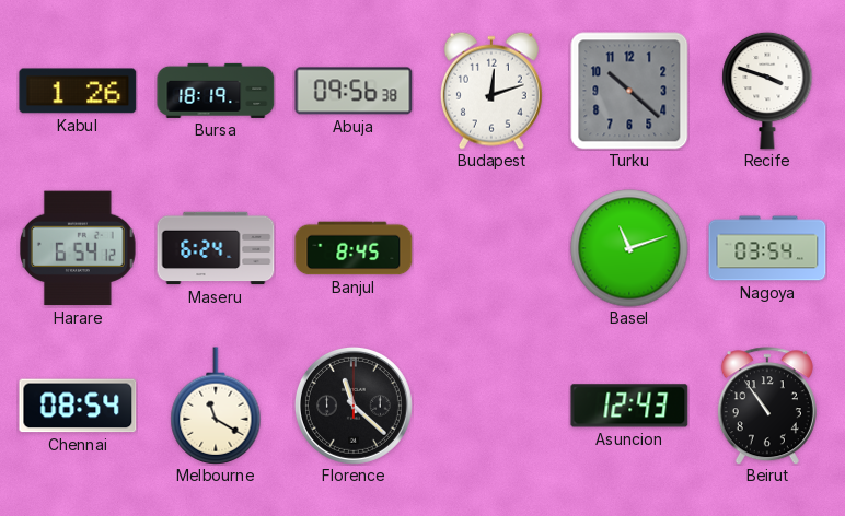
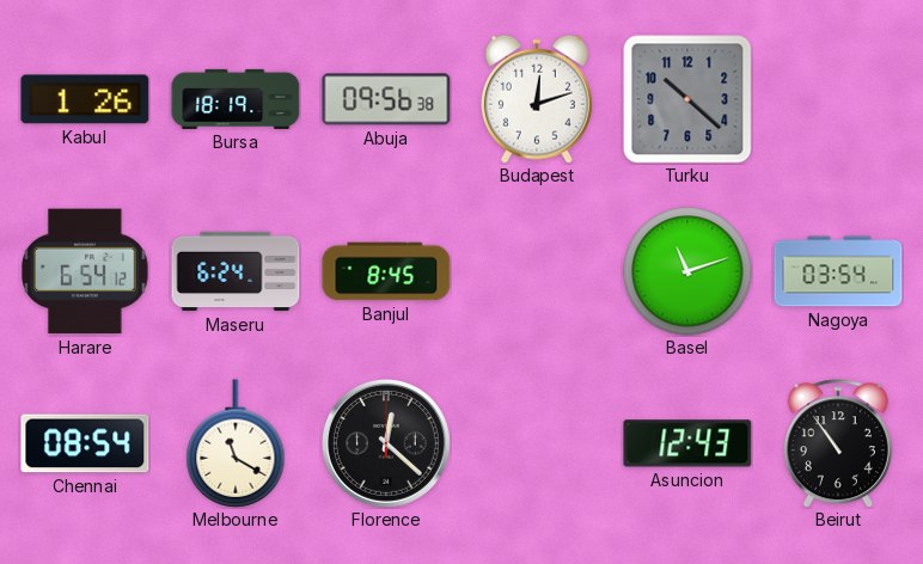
Recife: 3:48 -> none
Florence: 11:22 -> 12:22
